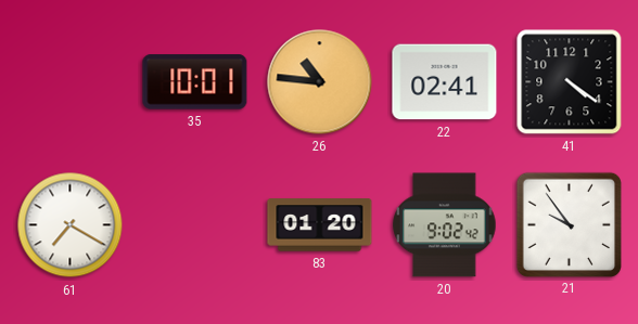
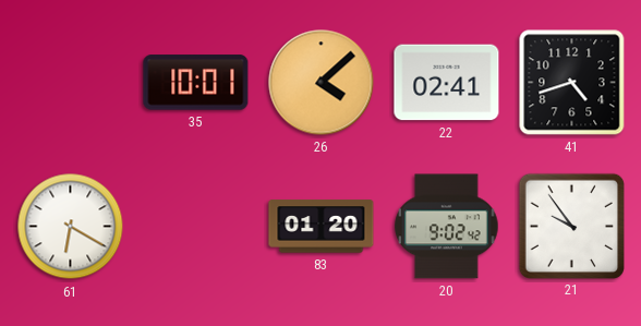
26: 10:46 -> 4:08
41: 4:21 -> 4:42
61: 7:20 -> 6:20
